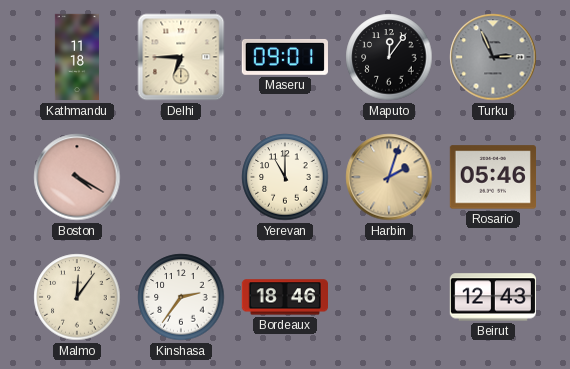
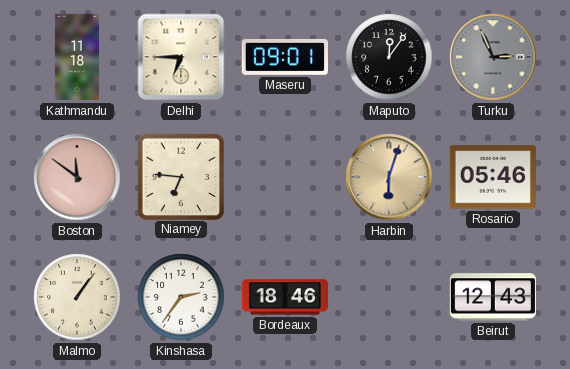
Boston: 4:20 -> 11:51
Niamey: none -> 6:46
Yerevan: 11:00 -> none
Harbin: 2:03 -> 6:03
Malmo: 12:06 -> 1:06
